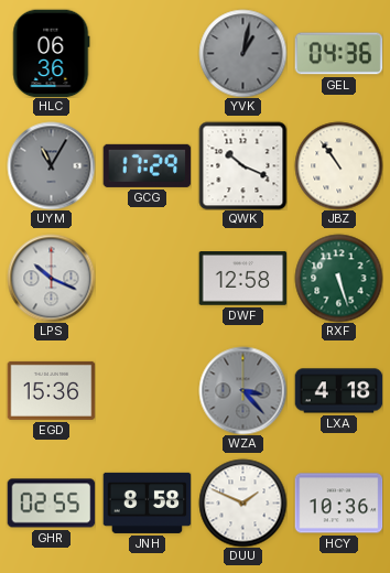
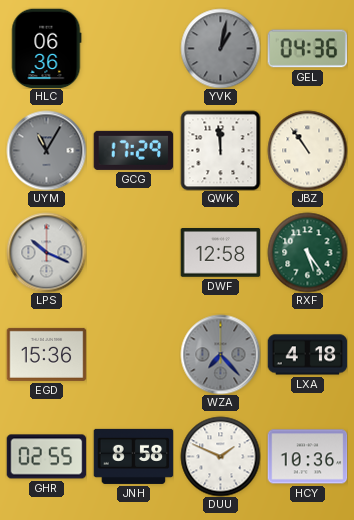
QWK: 10:19 -> 11:59
RXF: 5:27 -> 5:24
WZA: 3:23 -> 7:23
